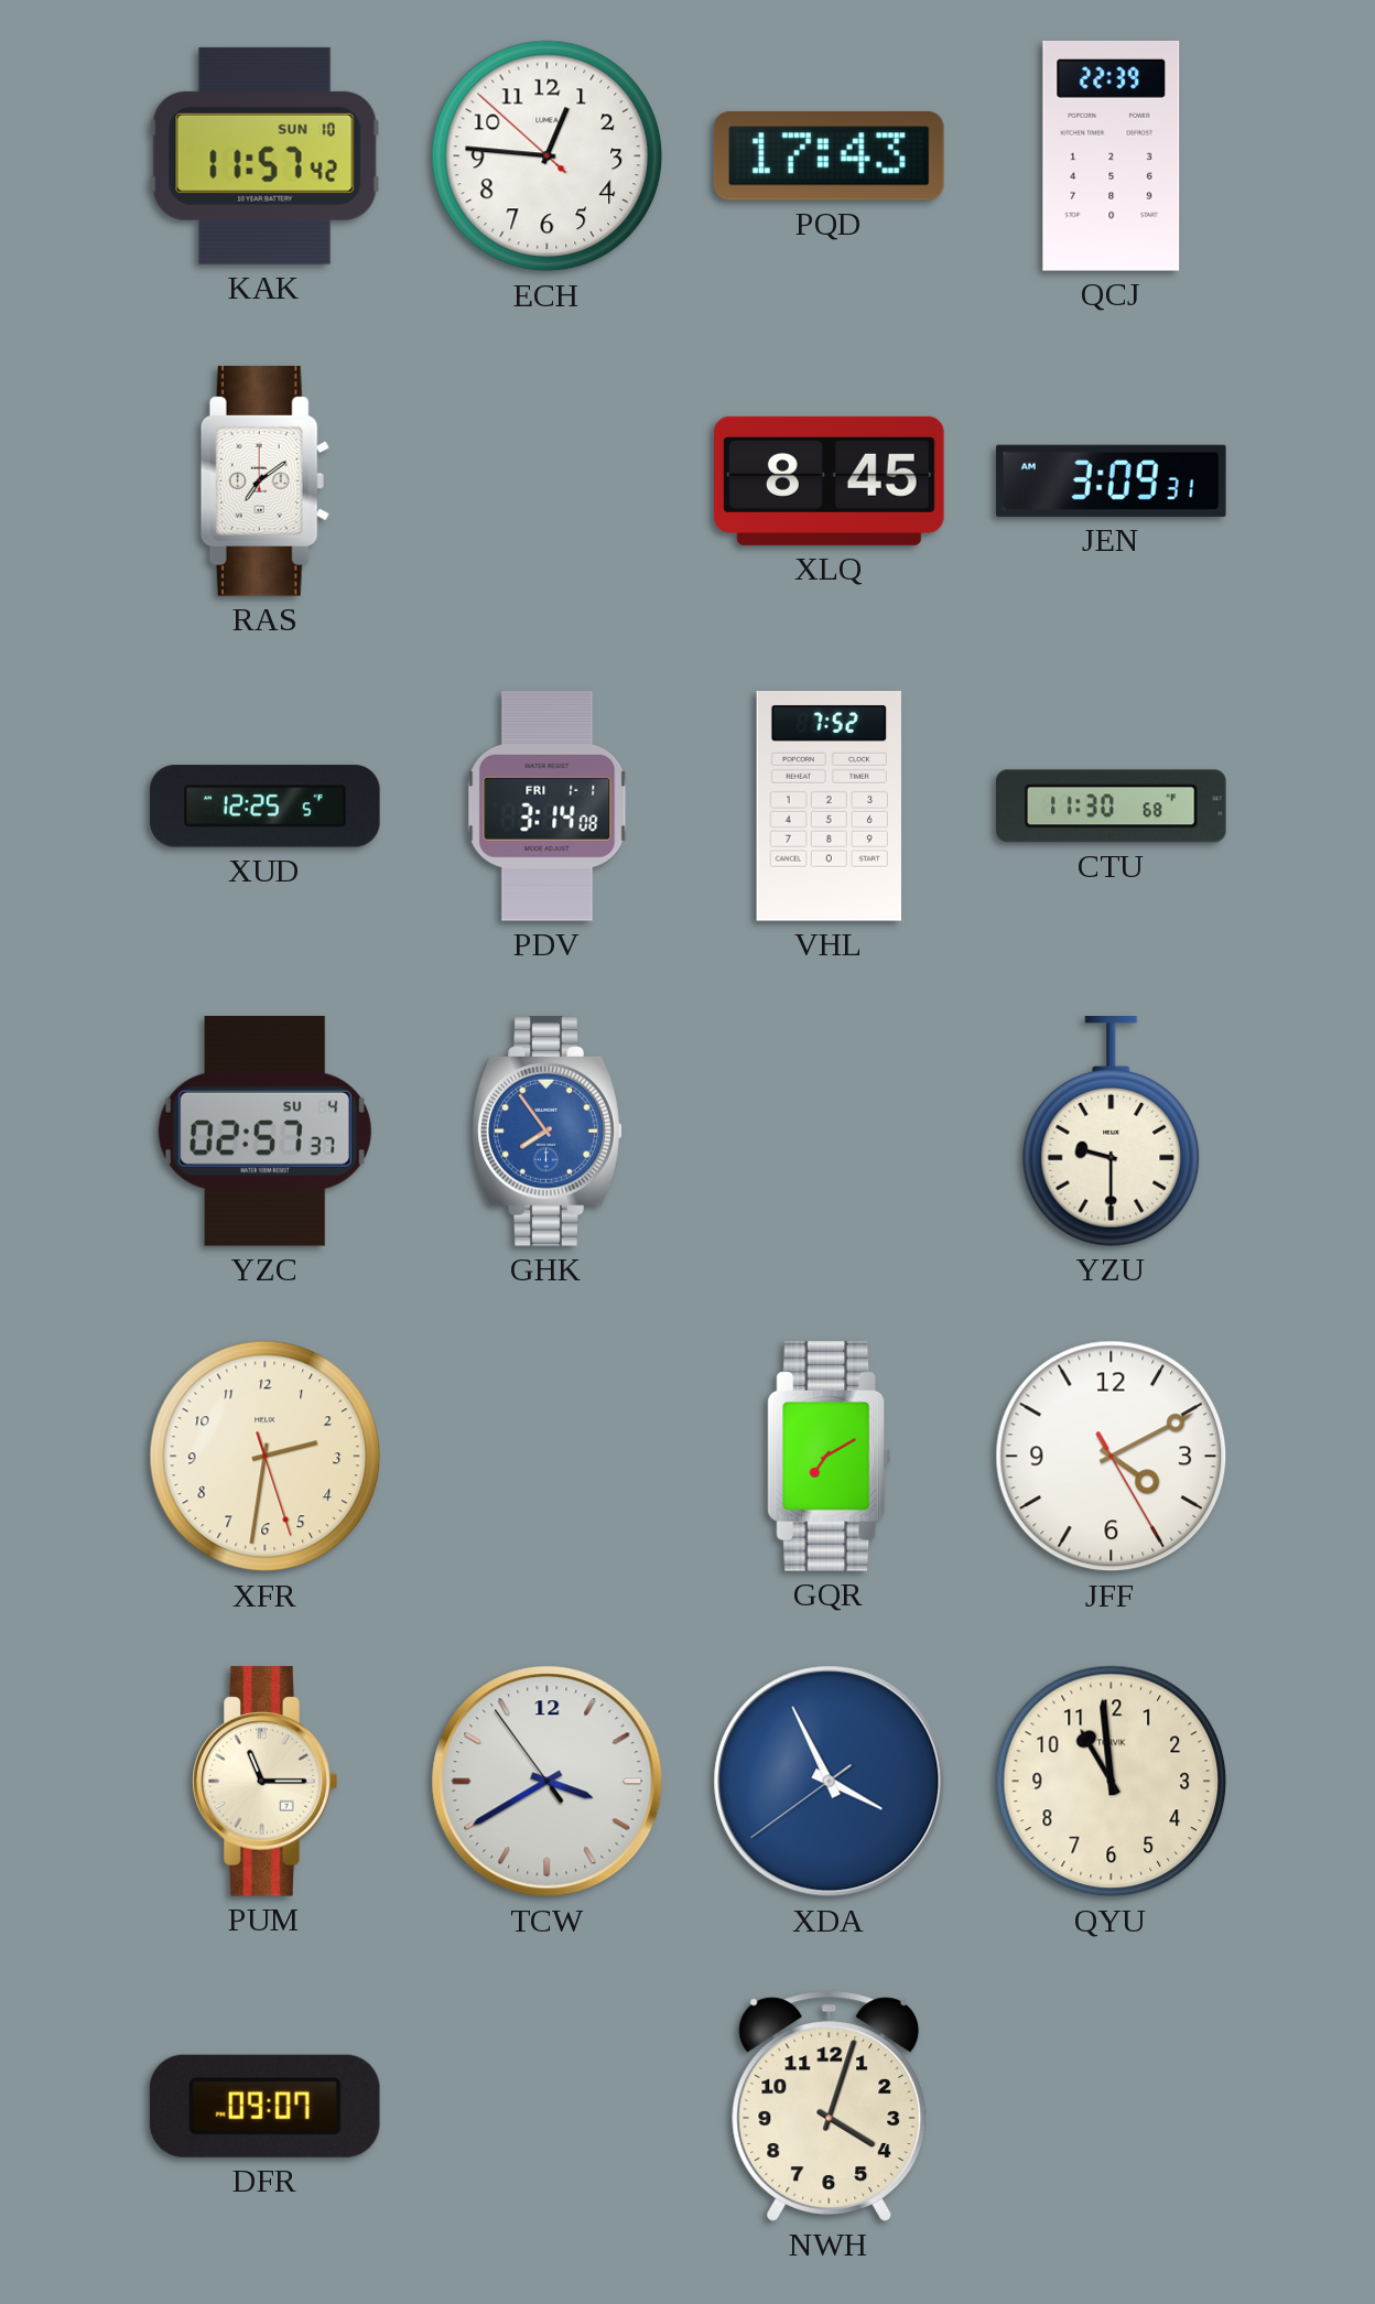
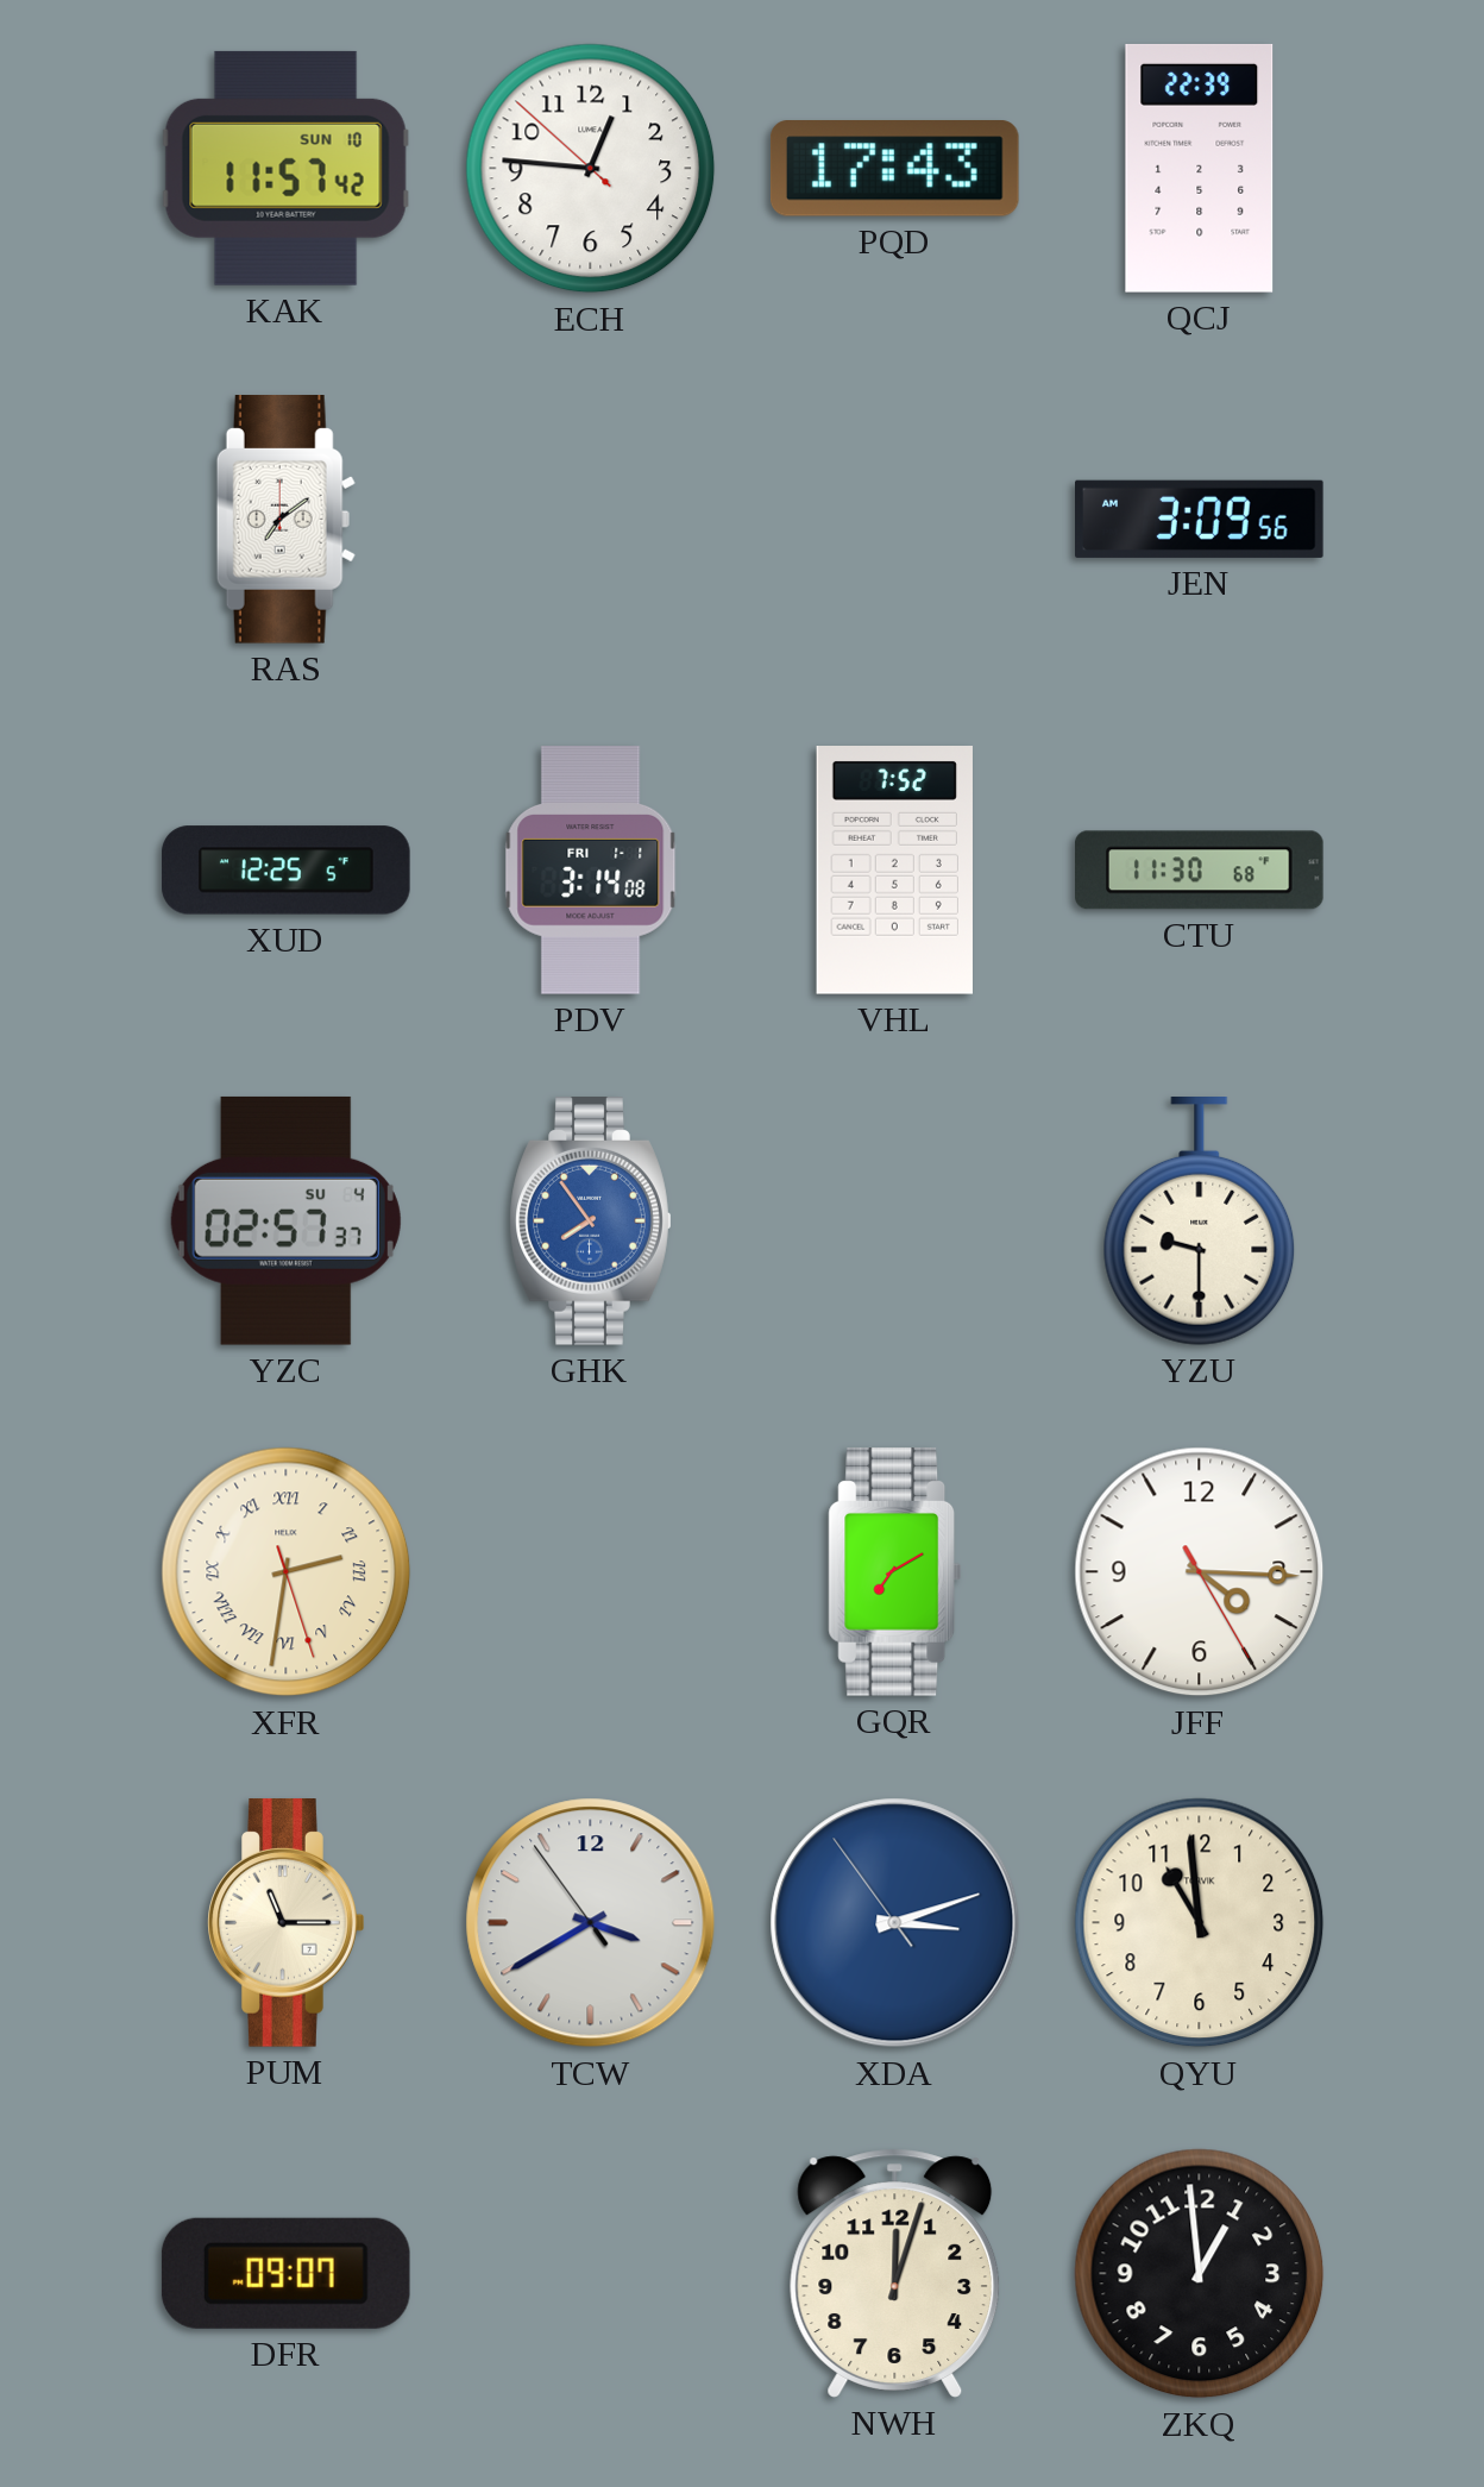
XLQ: 8:45 -> none
JEN: 3:09:31 -> 3:09:56
XFR numerals: Arabic -> Roman
JFF: 4:10 -> 4:15
XDA: 3:55 -> 3:11
NWH: 4:03 -> 12:03
ZKQ: none -> 12:59
